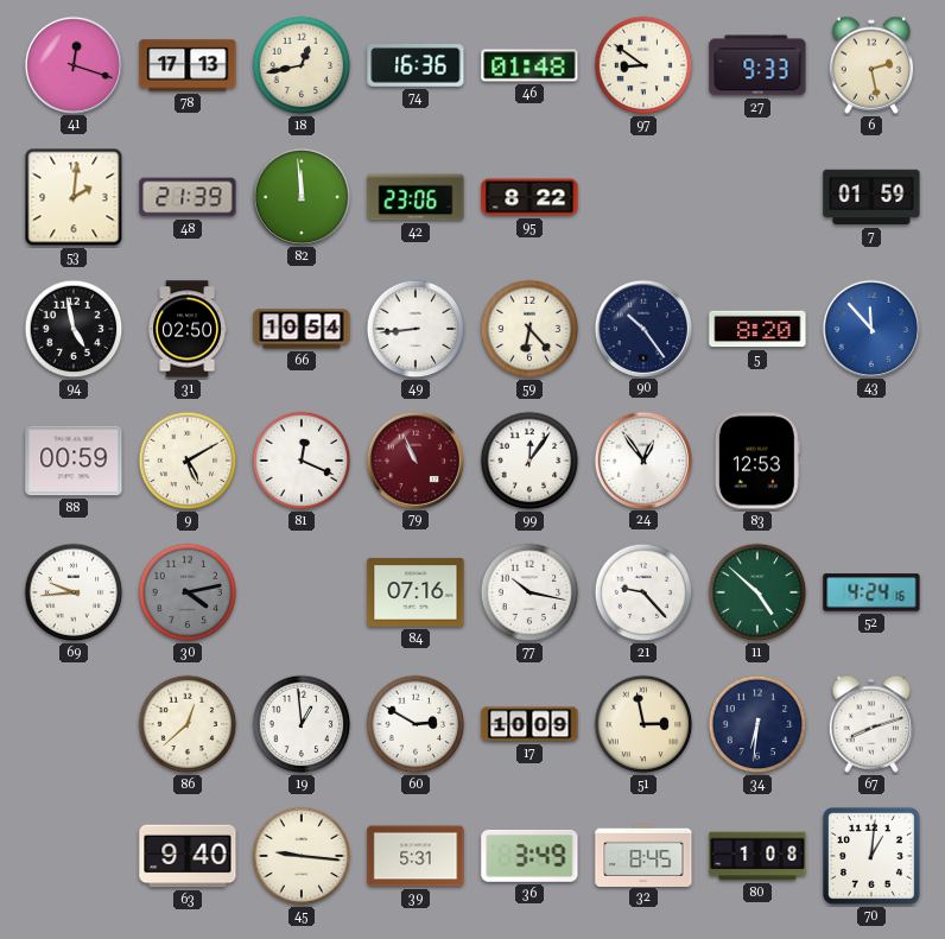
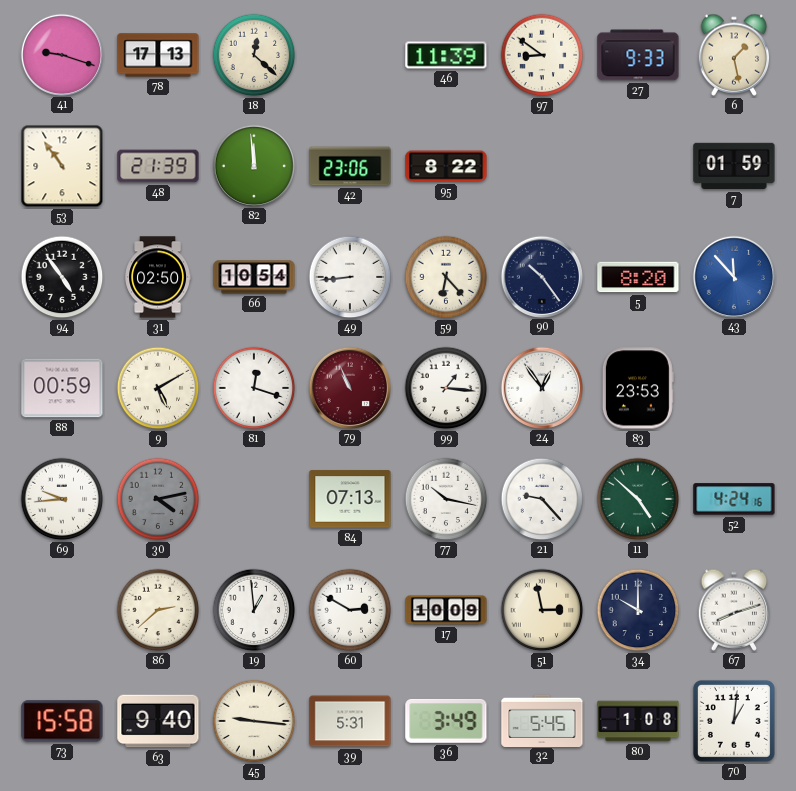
41: 12:18 -> 9:18
18: 12:43 -> 12:22
74: 16:36 -> none
46: 01:48 -> 11:39
6: 2:28 -> 1:28
53: 2:01 -> 10:54
94: 4:58 -> 4:54
81: 12:19 -> 12:18
99: 12:06 -> 1:16
83: 12:53 -> 23:53
84: 07:16 -> 07:13
86: 12:38 -> 2:38
34: 6:31 -> 10:00
73: none -> 15:58
32: 8:45 -> 5:45
